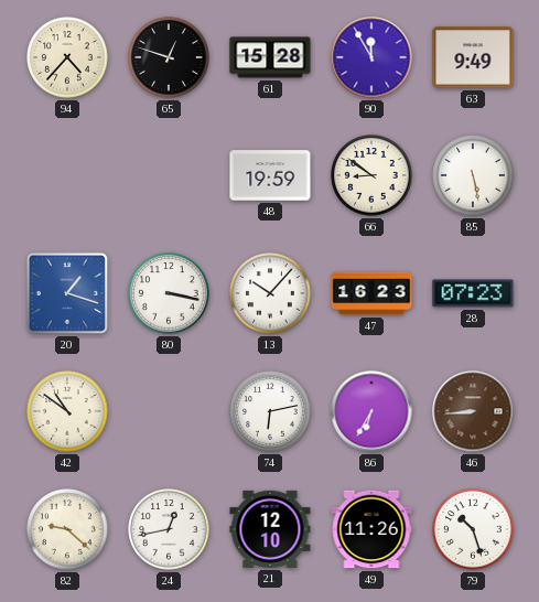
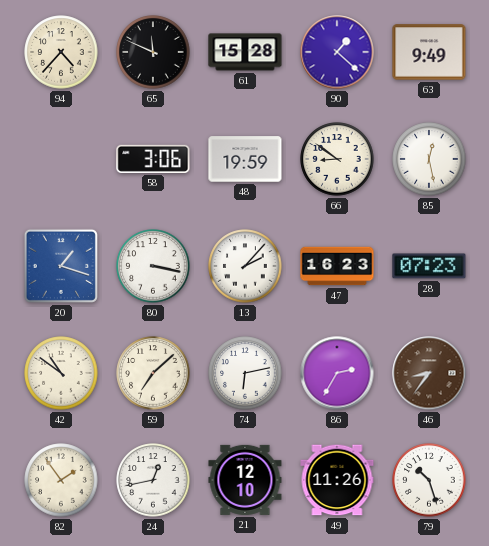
65: 12:48 -> 11:49
90: 11:55 -> 1:22
58: none -> 3:06
85: 5:28 -> 12:28
13: 10:07 -> 2:07
59: none -> 7:08
86: 6:35 -> 2:35
46: 8:44 -> 8:36
82: 9:22 -> 1:54
